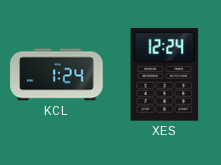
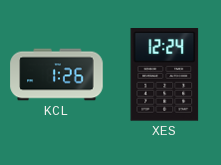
KCL: 1:24 -> 1:26
